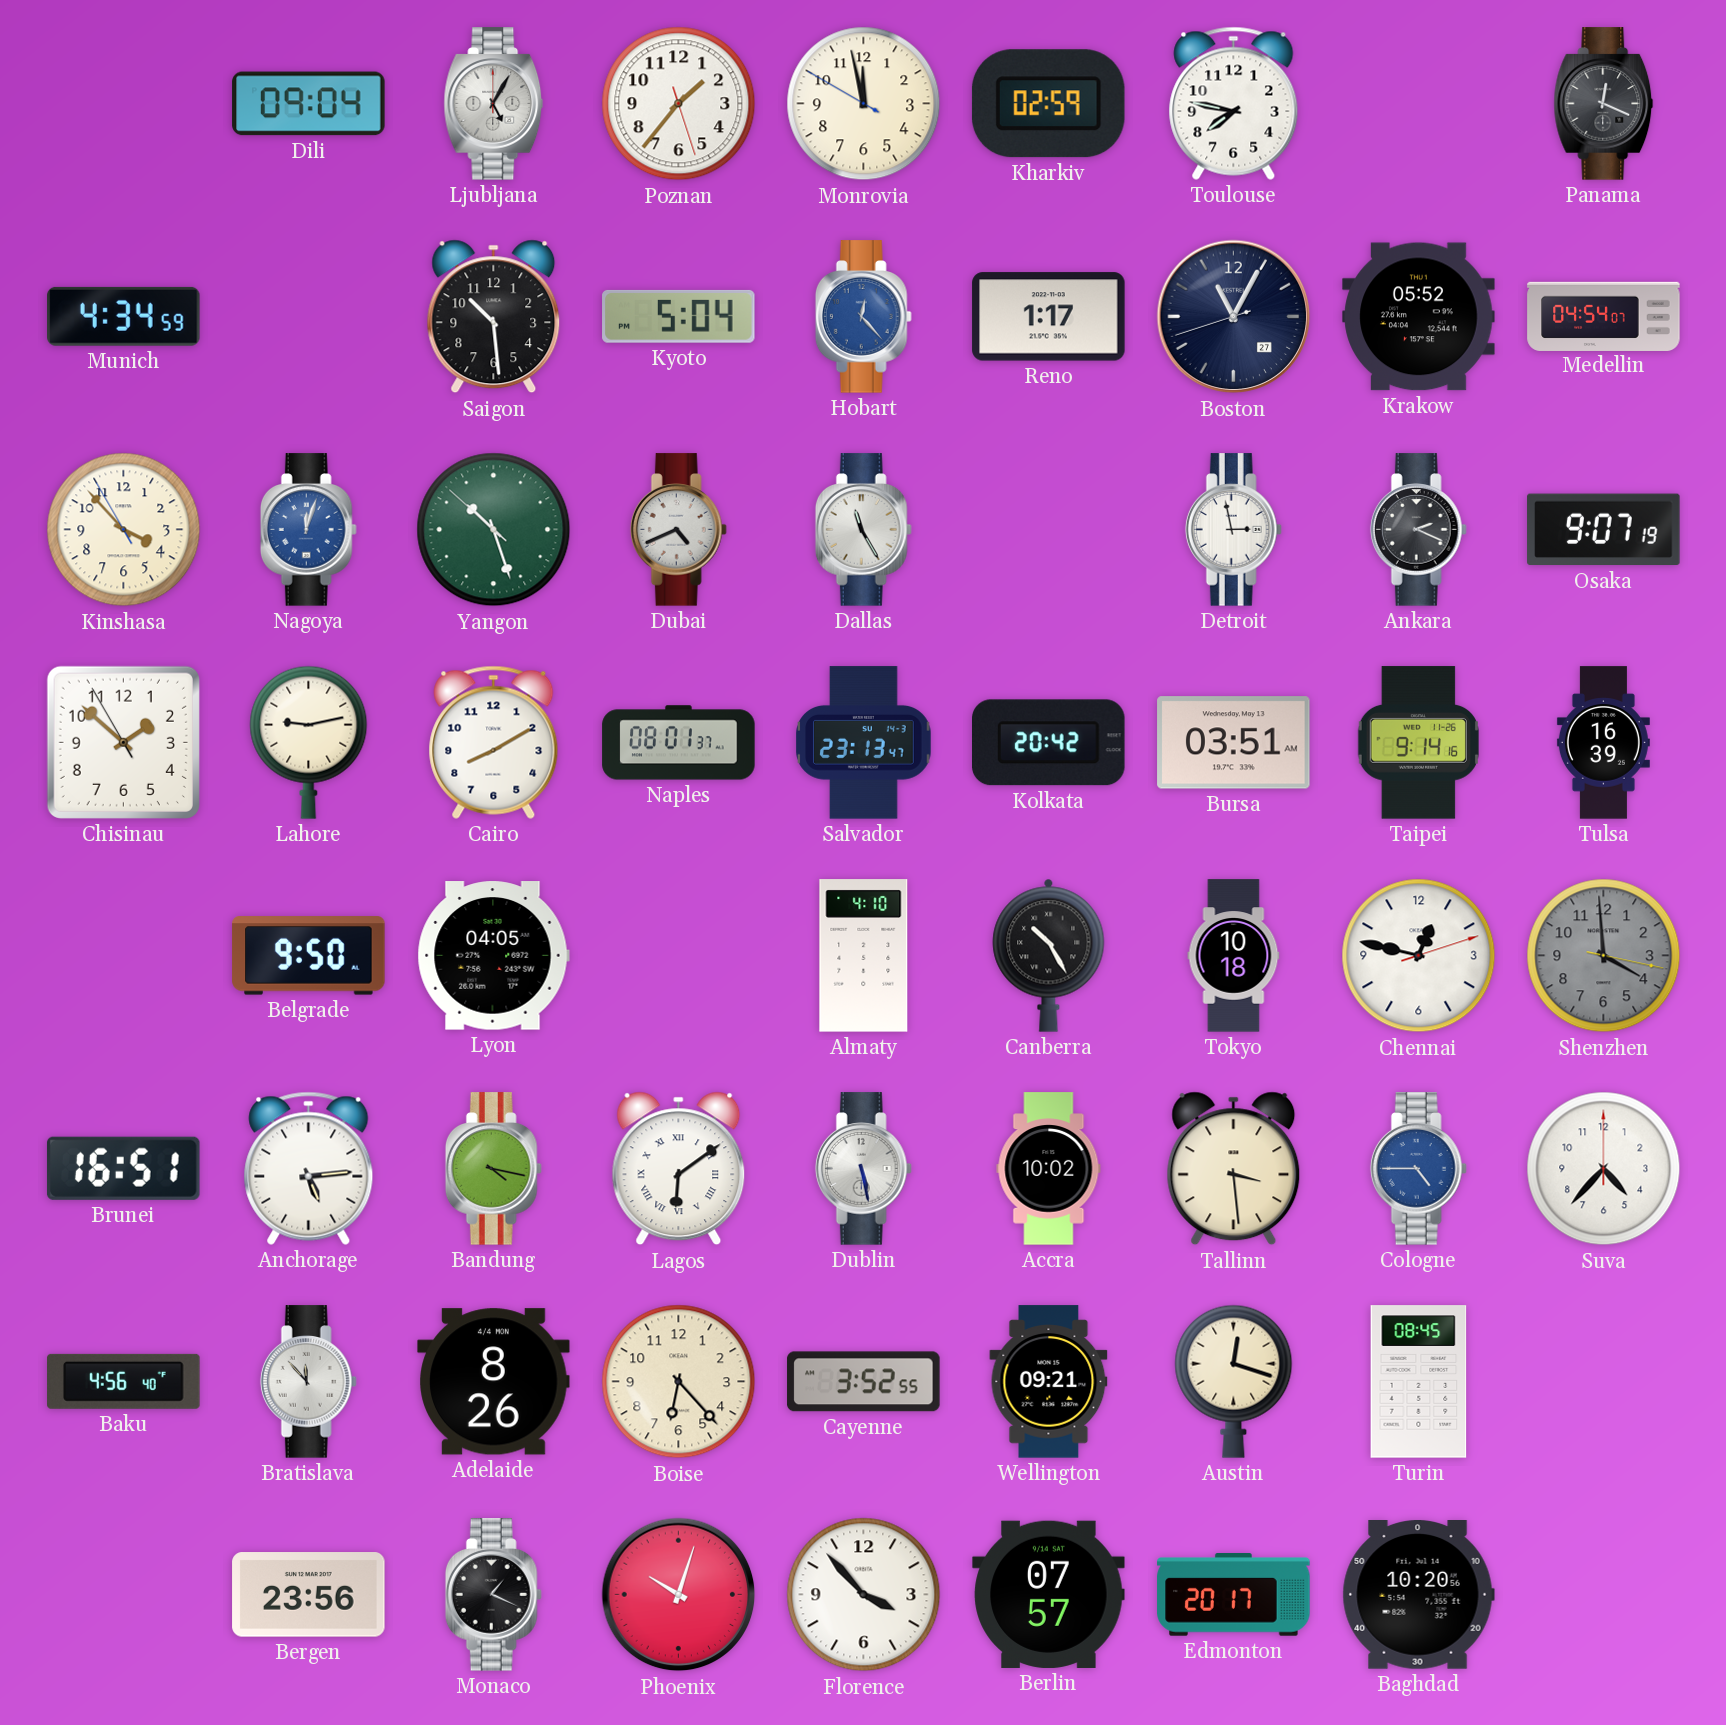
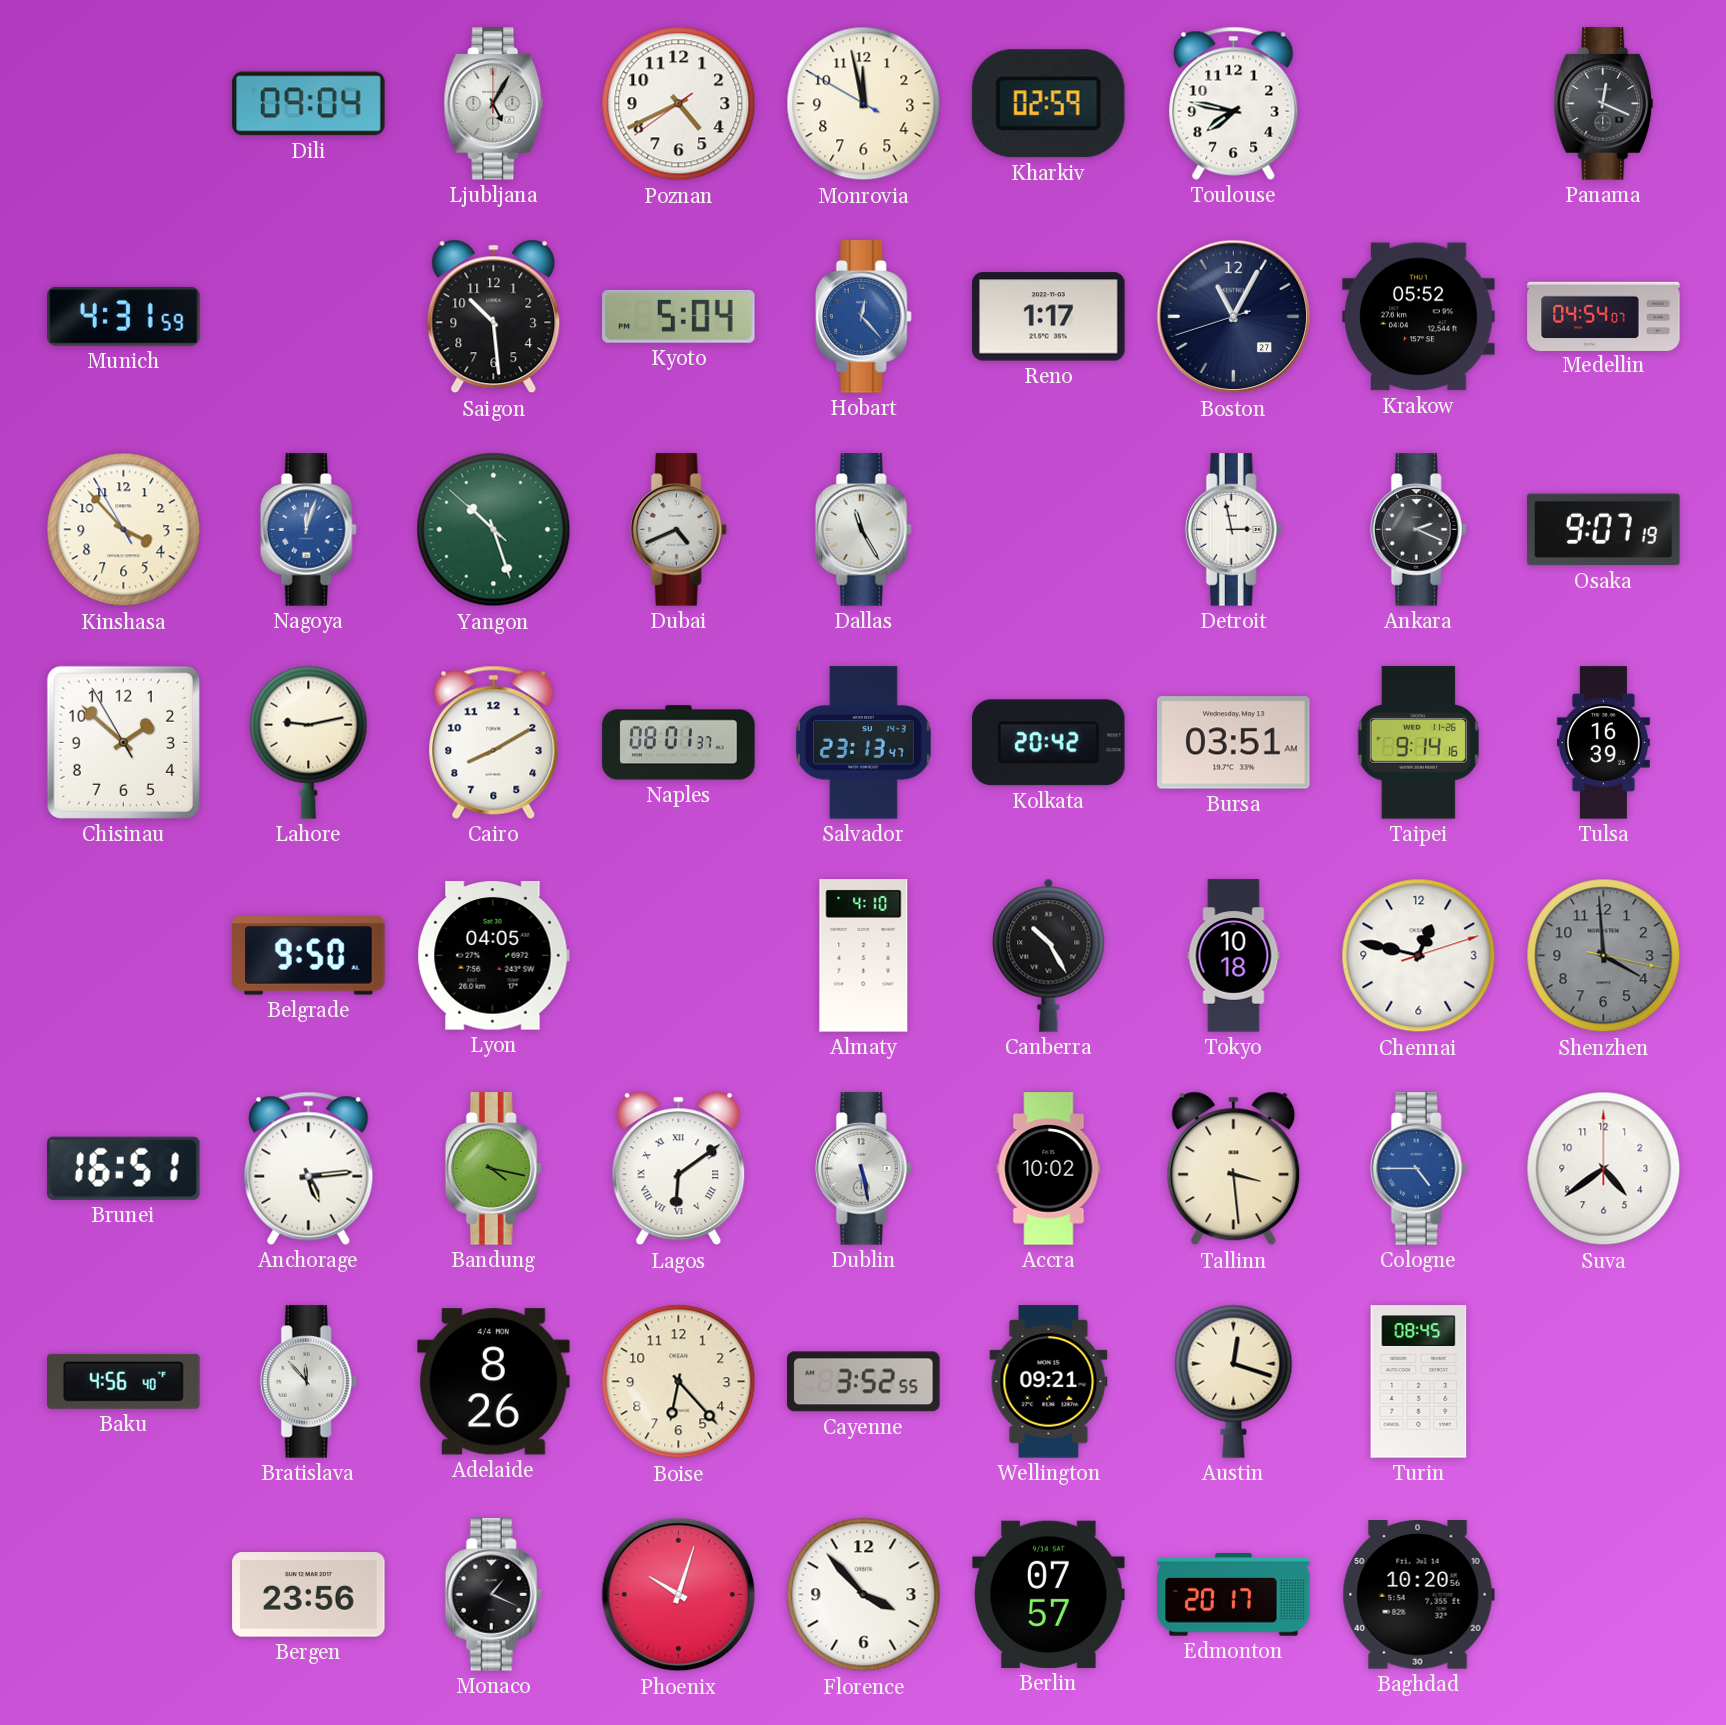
Poznan: 1:36 -> 4:40
Munich: 4:34 -> 4:31
Suva: 4:37 -> 4:39
